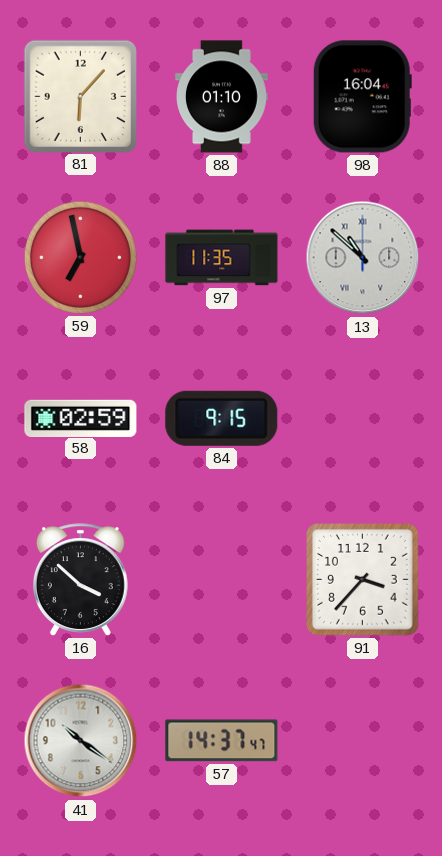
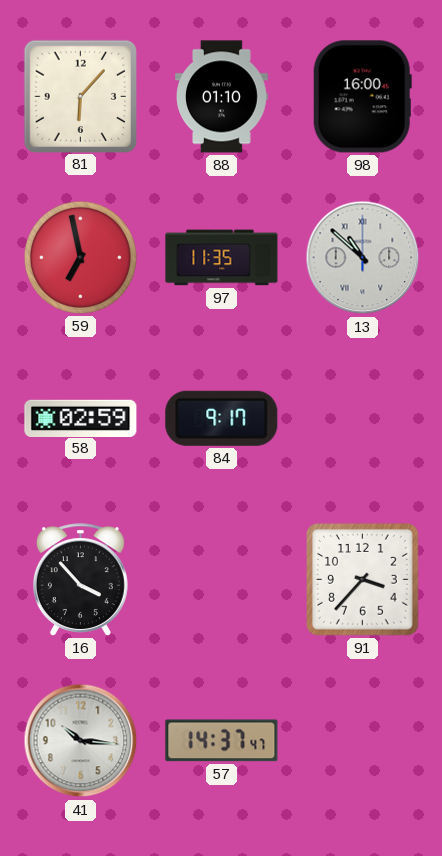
98: 16:04 -> 16:00
84: 9:15 -> 9:17
16: 3:52 -> 3:53
41: 10:21 -> 10:16
